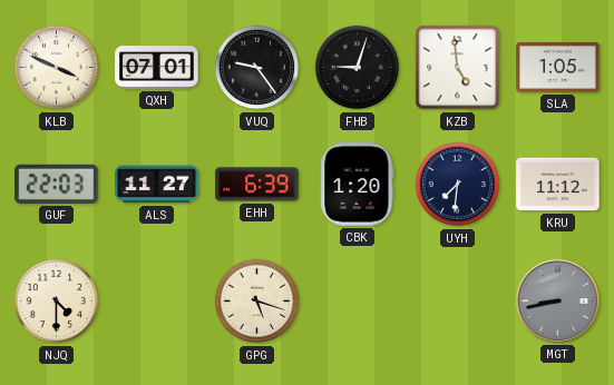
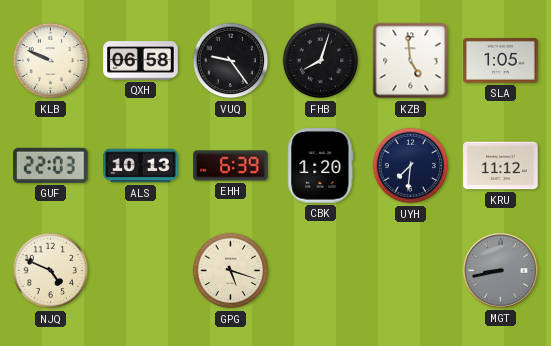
KLB: 3:49 -> 9:49
QXH: 07:01 -> 06:58
FHB: 9:03 -> 8:03
ALS: 11:27 -> 10:13
NJQ: 4:30 -> 4:49
